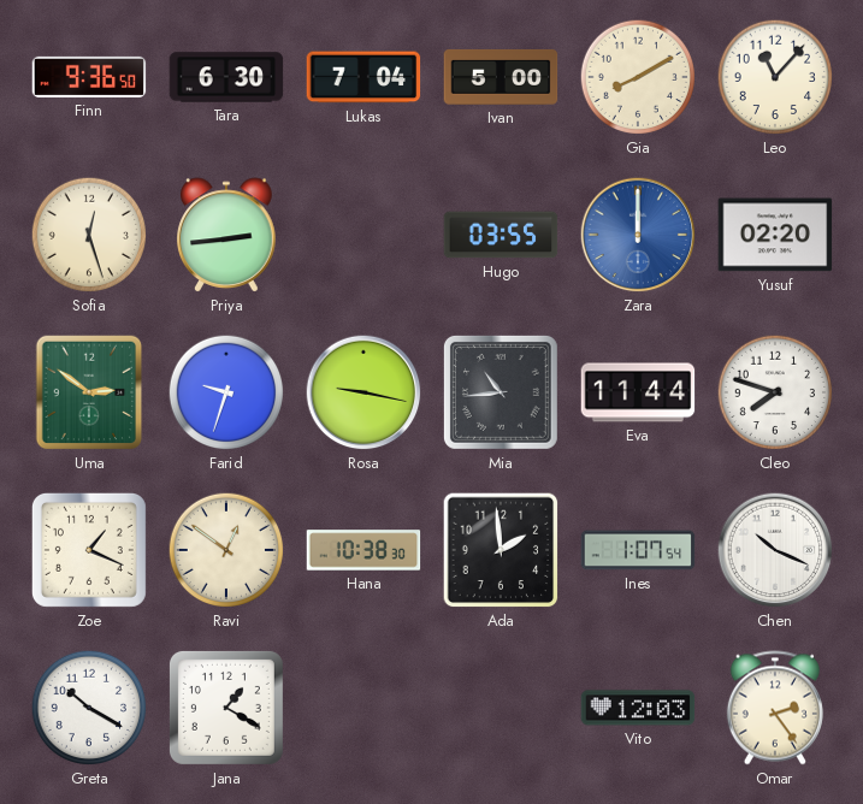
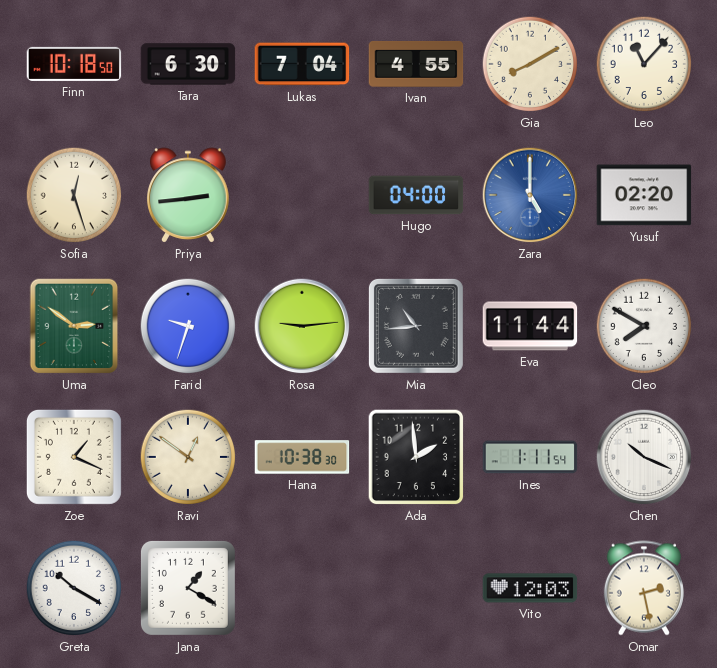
Finn: 9:36 -> 10:18
Ivan: 5:00 -> 4:55
Hugo: 03:55 -> 04:00
Zara: 12:00 -> 5:00
Rosa: 9:17 -> 9:14
Cleo: 7:48 -> 7:50
Ines: 1:07 -> 1:11
Omar: 2:24 -> 2:28
